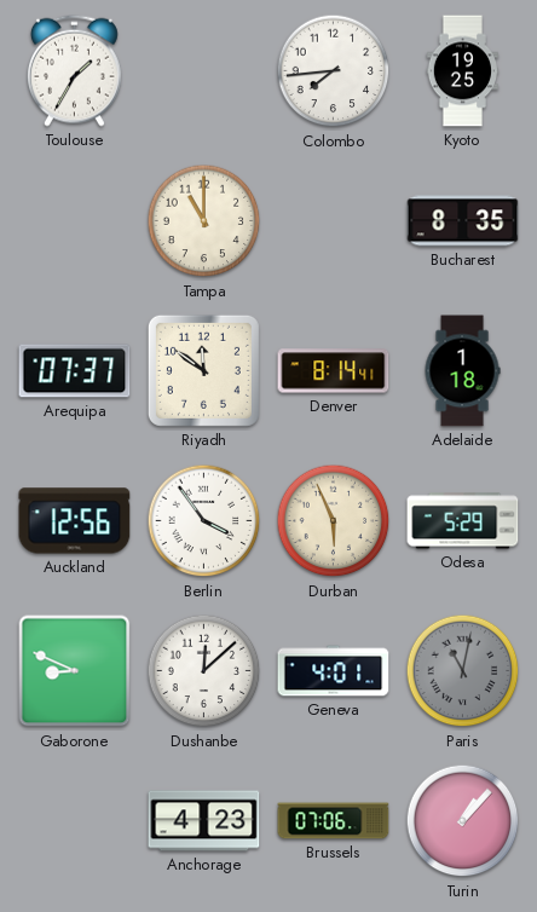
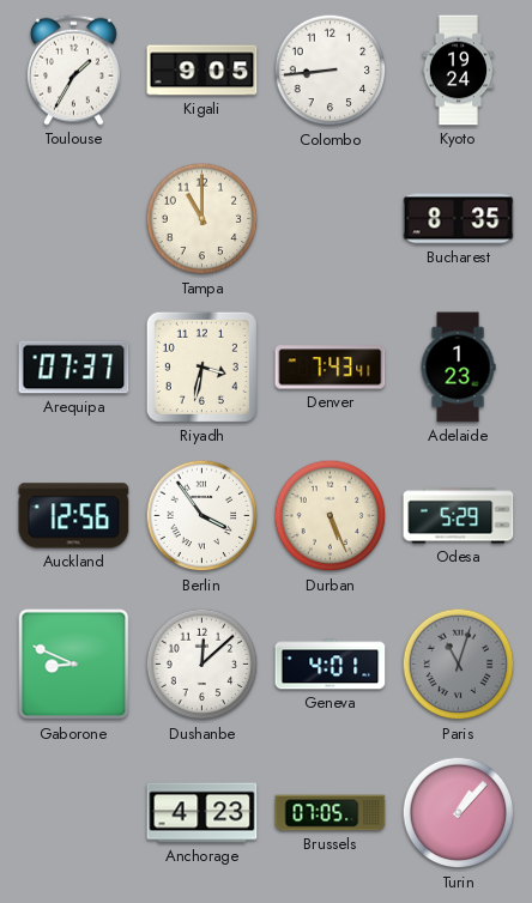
Kigali: none -> 9:05
Colombo: 7:44 -> 8:44
Kyoto: 19:25 -> 19:24
Riyadh: 11:51 -> 3:32
Denver: 8:14 -> 7:43
Adelaide: 1:18 -> 1:23
Durban: 5:56 -> 5:26
Paris: 11:02 -> 11:03
Brussels: 07:06 -> 07:05
